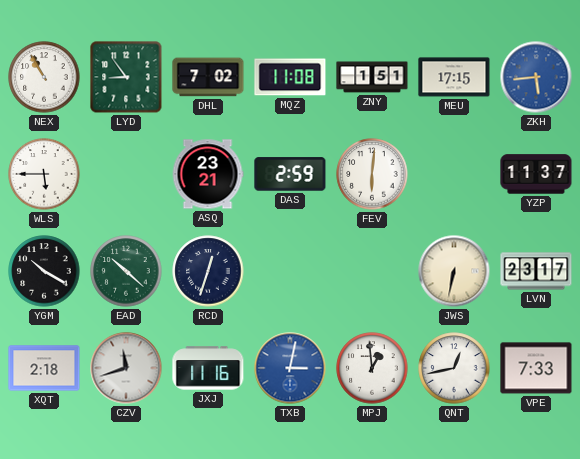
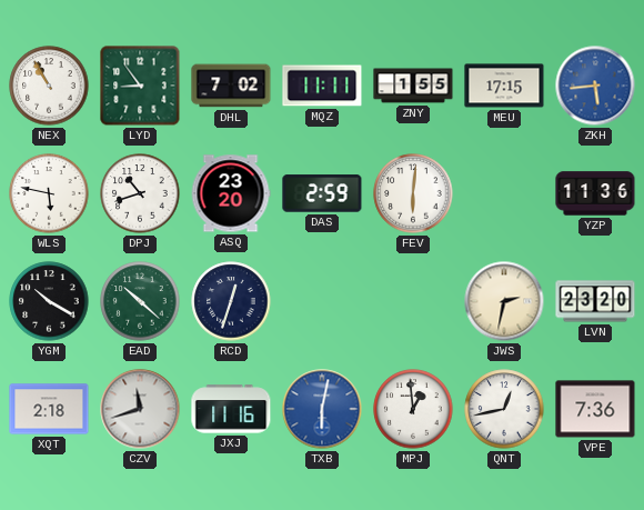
MQZ: 11:08 -> 11:11
ZNY: 1:51 -> 1:55
WLS: 5:45 -> 5:47
DPJ: none -> 10:42
ASQ: 23:21 -> 23:20
YZP: 11:37 -> 11:36
JWS: 6:32 -> 2:32
LVN: 23:17 -> 23:20
TXB: 3:02 -> 6:02
VPE: 7:33 -> 7:36
